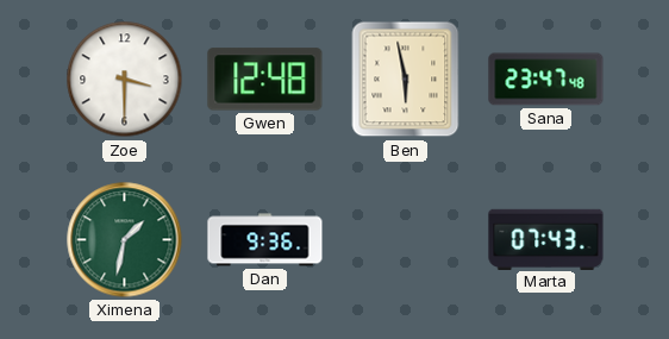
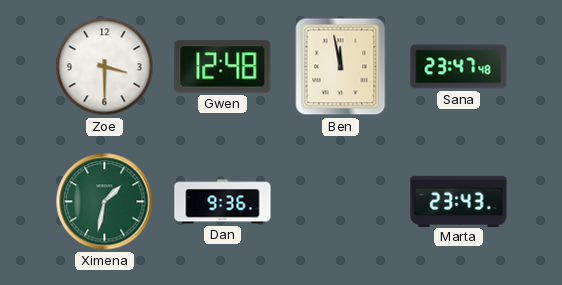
Ben: 5:58 -> 11:58
Marta: 07:43 -> 23:43
